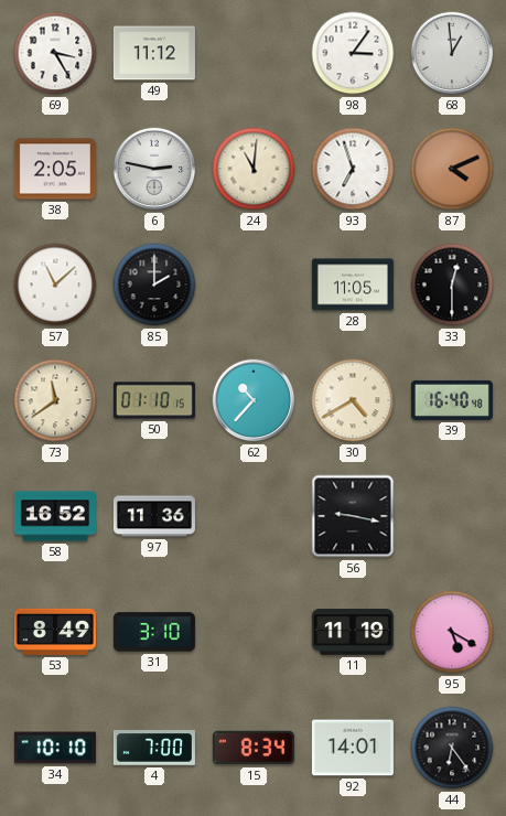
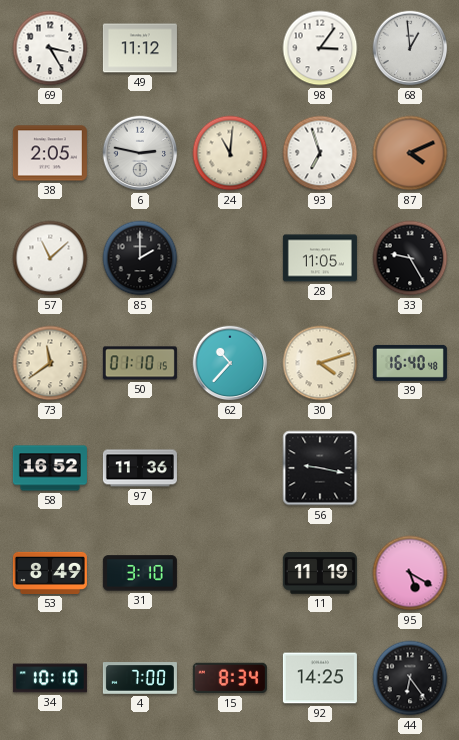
33: 12:30 -> 9:25
30: 4:40 -> 4:12
92: 14:01 -> 14:25
